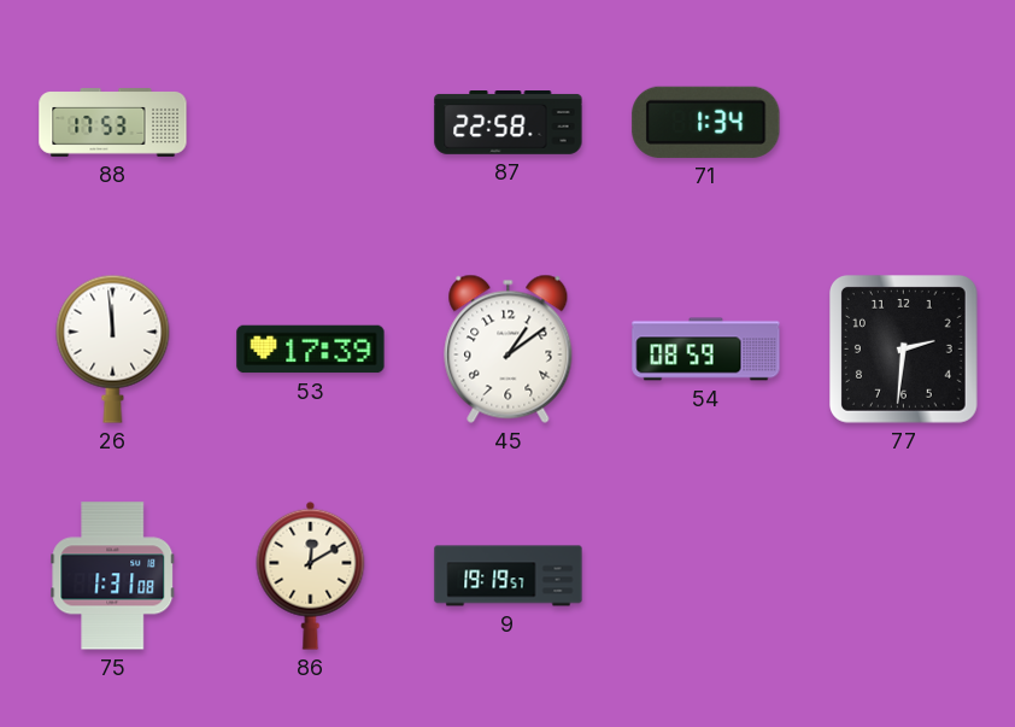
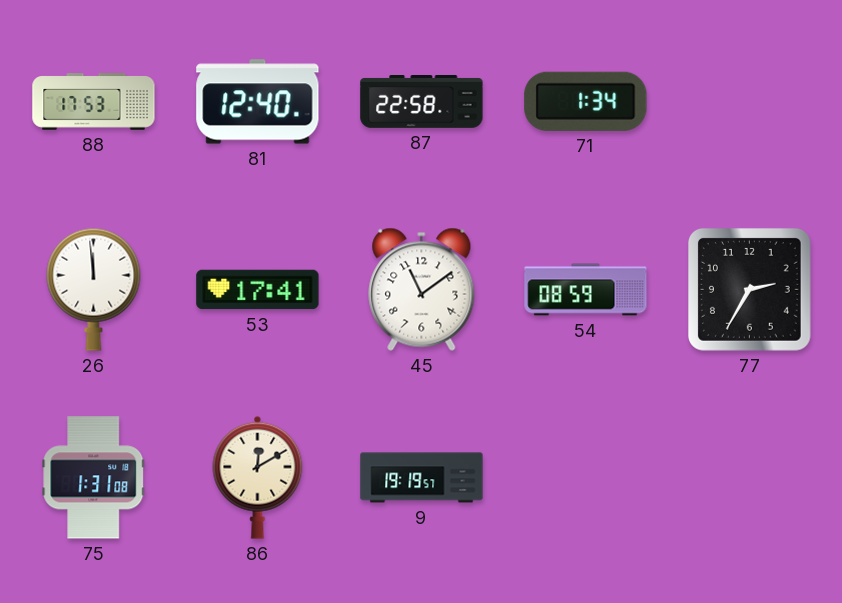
81: none -> 12:40
53: 17:39 -> 17:41
45: 1:09 -> 11:09
77: 2:31 -> 2:35
